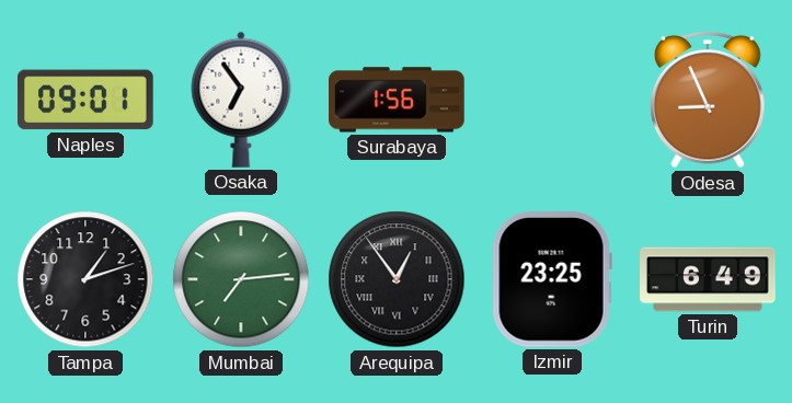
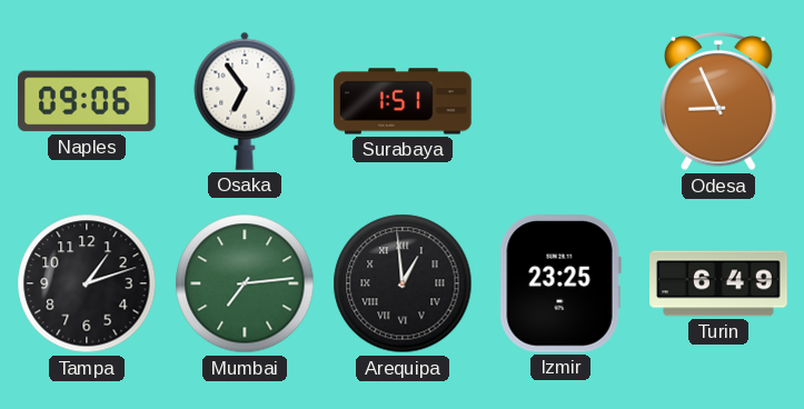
Naples: 09:01 -> 09:06
Surabaya: 1:56 -> 1:51
Arequipa: 12:54 -> 12:59
